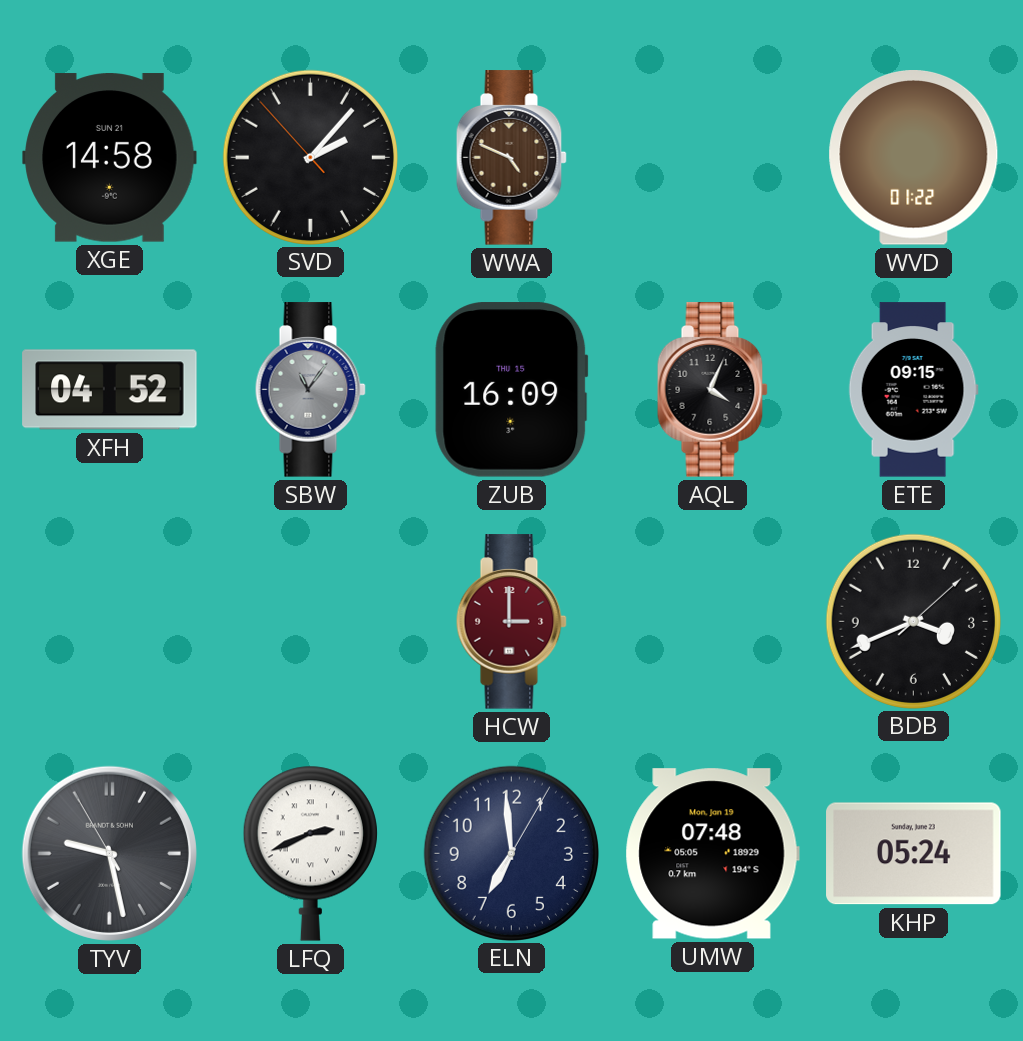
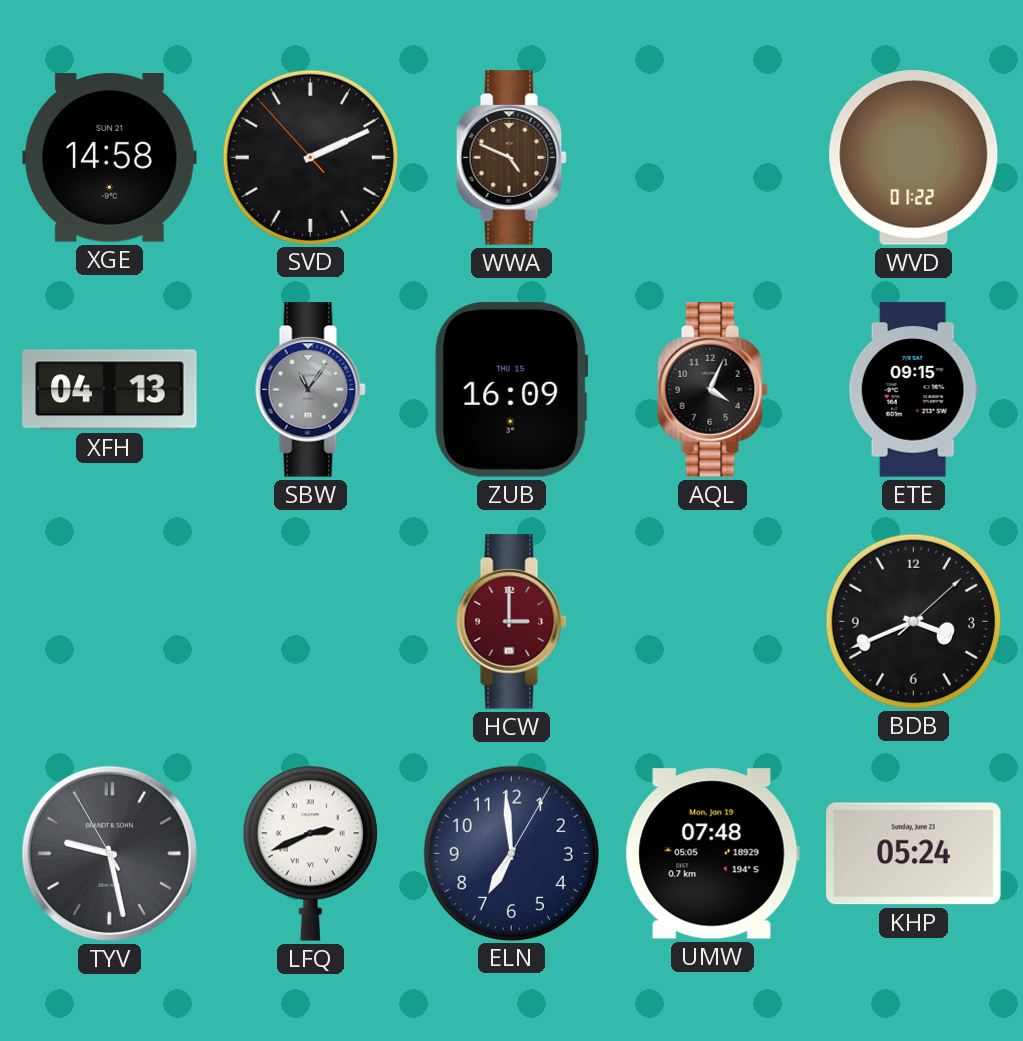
SVD: 2:06 -> 2:10
XFH: 04:52 -> 04:13
